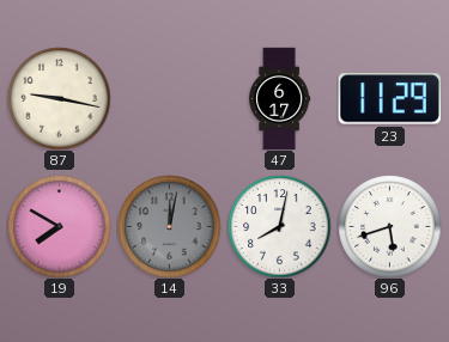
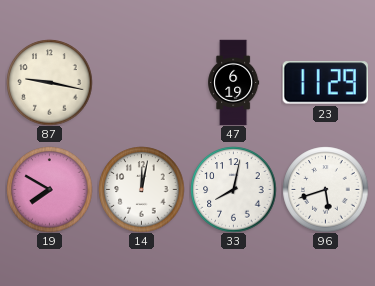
47: 6:17 -> 6:19
14 dial: grey -> white
